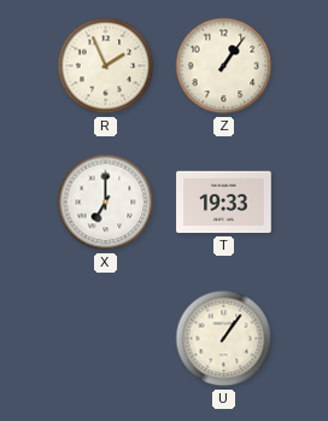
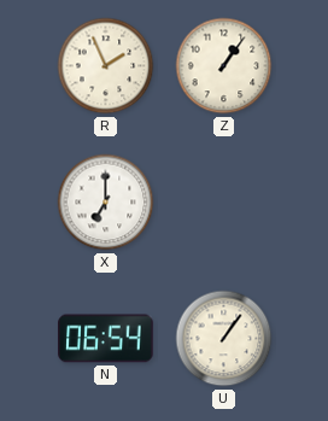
T: 19:33 -> none
N: none -> 06:54
